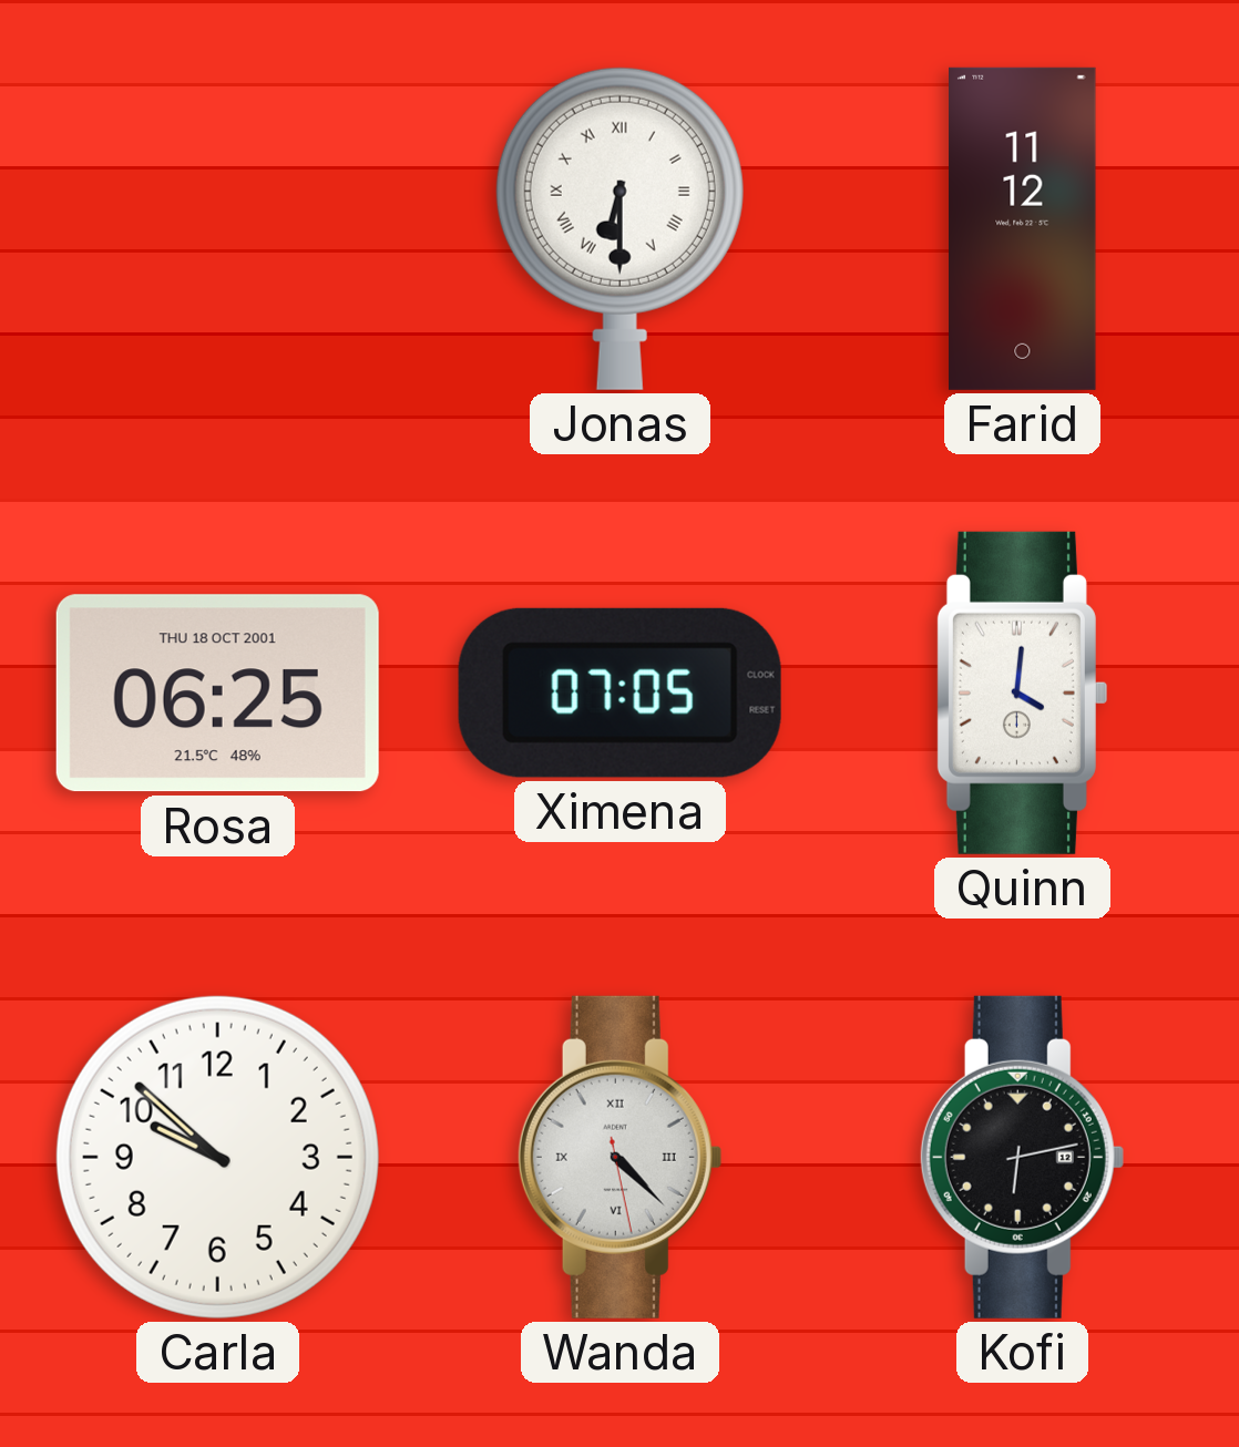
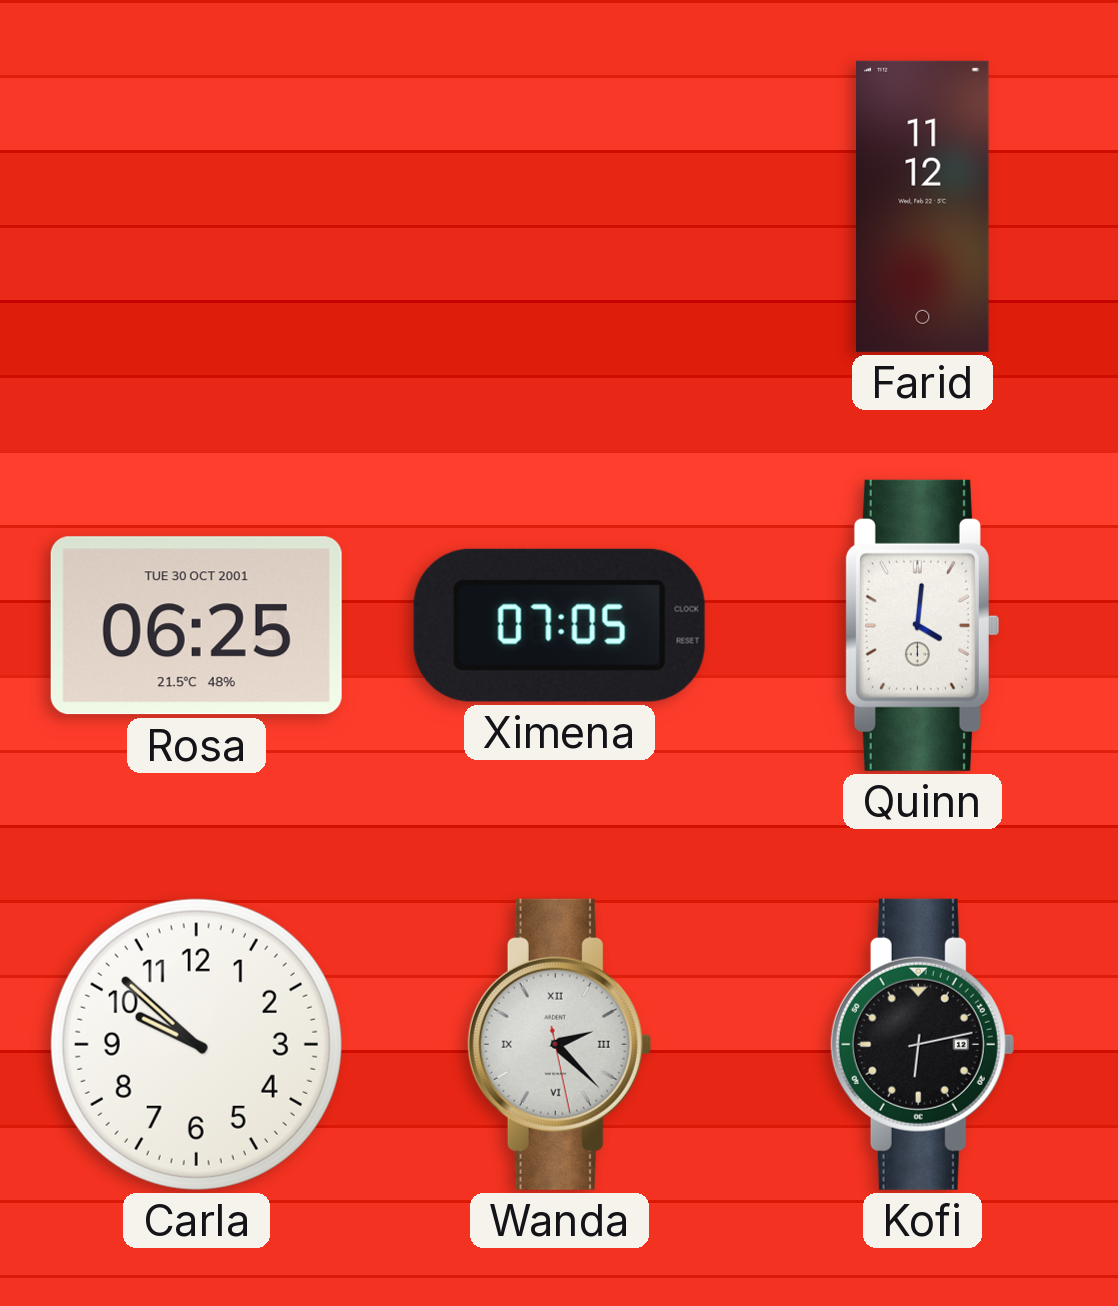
Jonas: 6:30 -> none
Rosa date: THU 18 OCT 2001 -> TUE 30 OCT 2001
Wanda: 4:22 -> 2:22
